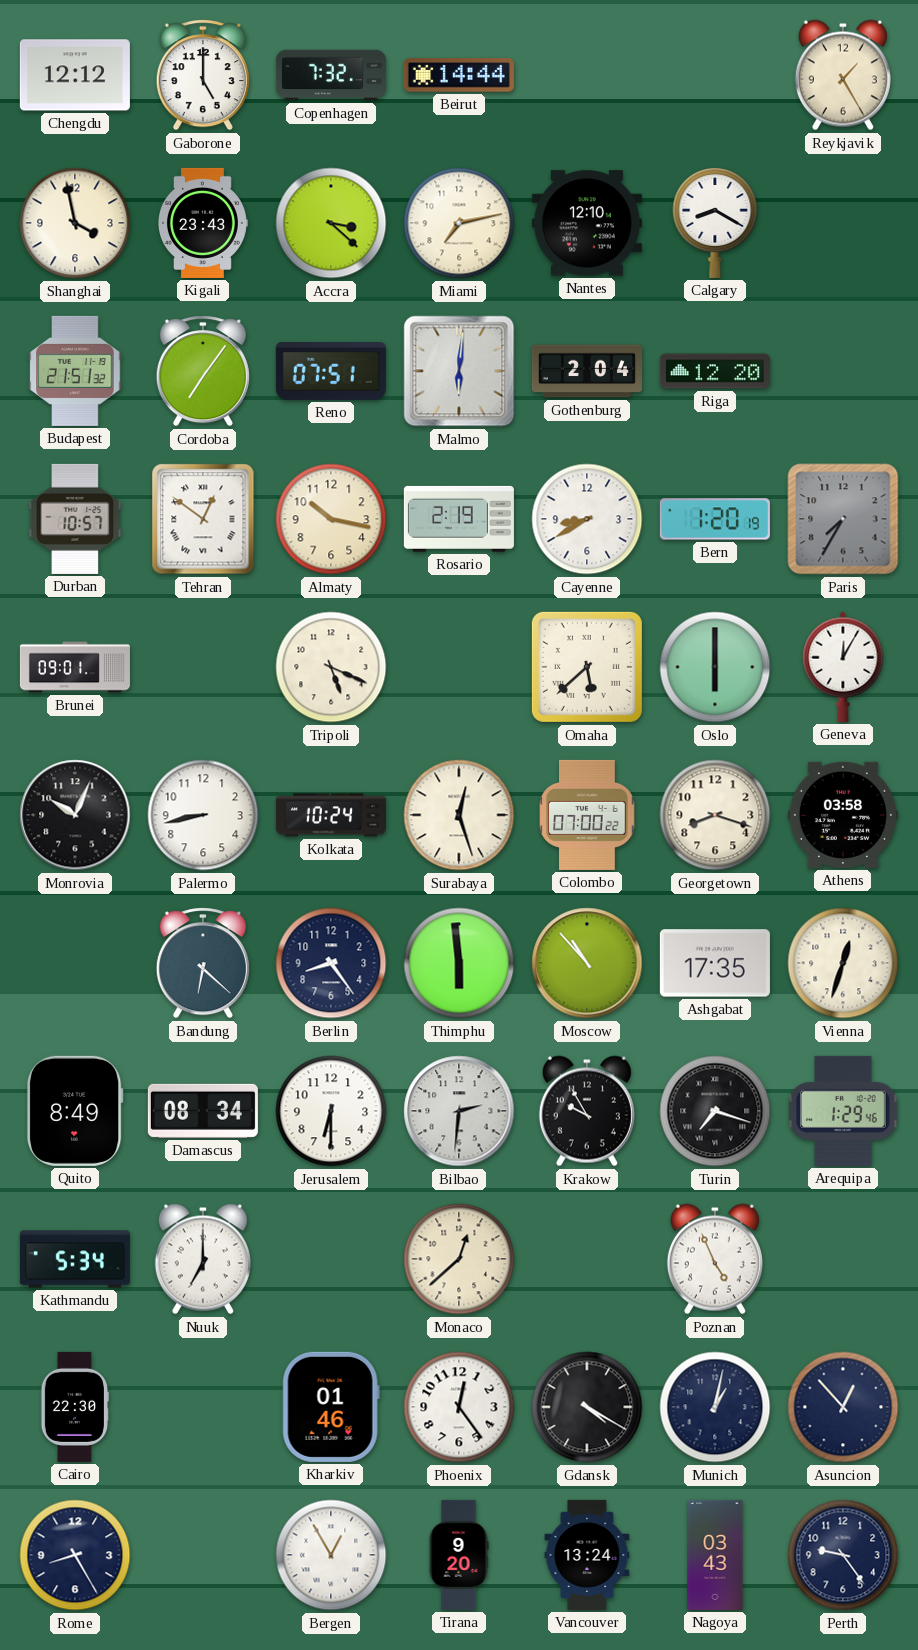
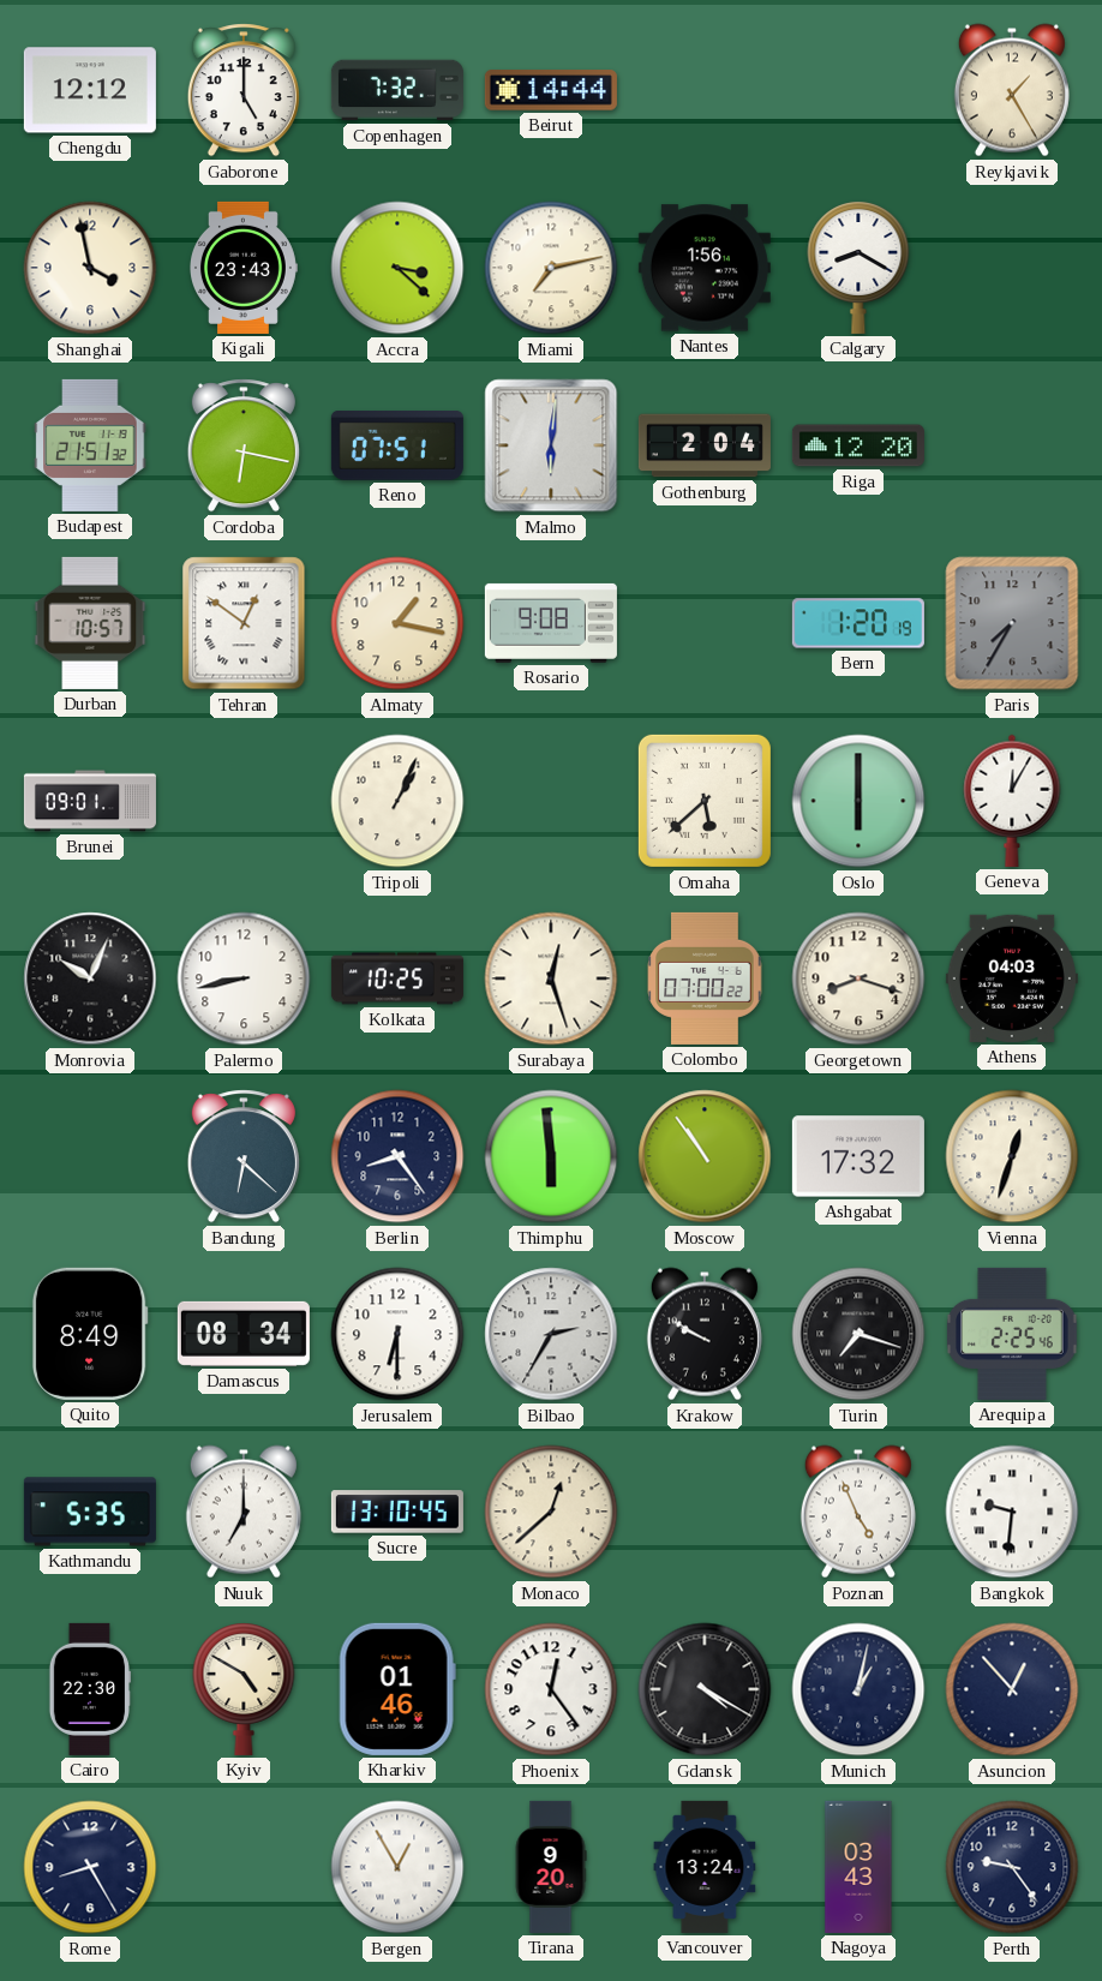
Nantes: 12:10 -> 1:56
Cordoba: 7:06 -> 6:17
Almaty: 10:17 -> 1:17
Rosario: 2:19 -> 9:08
Cayenne: 8:40 -> none
Tripoli: 5:19 -> 1:04
Kolkata: 10:24 -> 10:25
Athens: 03:58 -> 04:03
Moscow: 10:53 -> 10:54
Ashgabat: 17:35 -> 17:32
Bilbao: 2:31 -> 2:35
Krakow: 9:55 -> 9:50
Arequipa: 1:29 -> 2:25
Kathmandu: 5:34 -> 5:35
Sucre: none -> 13:10
Bangkok: none -> 9:31
Kyiv: none -> 4:50
